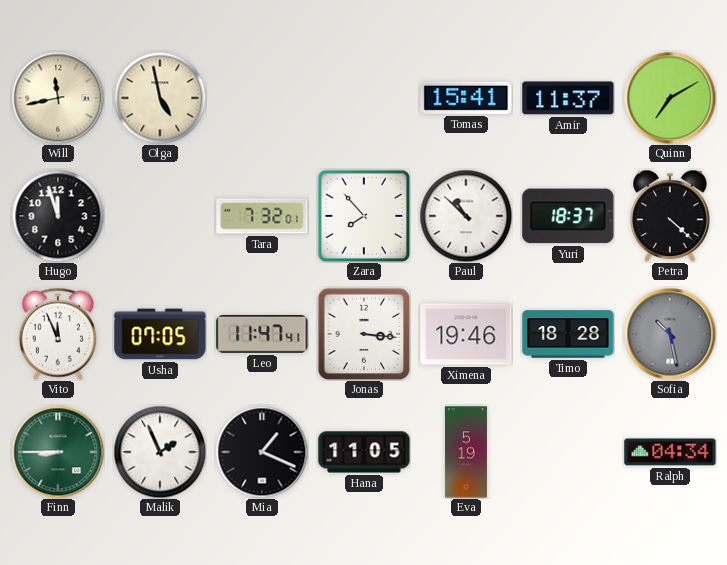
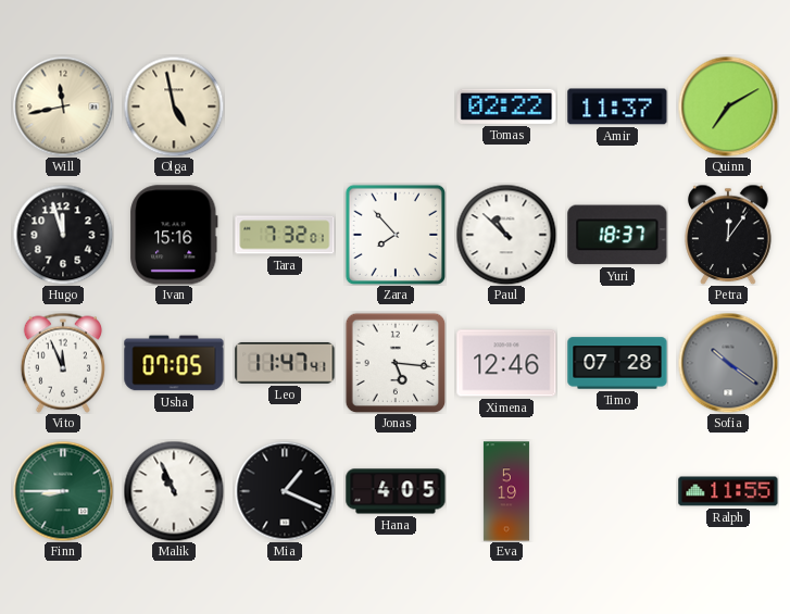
Tomas: 15:41 -> 02:22
Ivan: none -> 15:16
Petra: 4:22 -> 12:06
Jonas: 3:16 -> 5:16
Ximena: 19:46 -> 12:46
Timo: 18:28 -> 07:28
Sofia: 10:28 -> 10:21
Malik: 1:56 -> 10:56
Hana: 11:05 -> 4:05
Ralph: 04:34 -> 11:55
